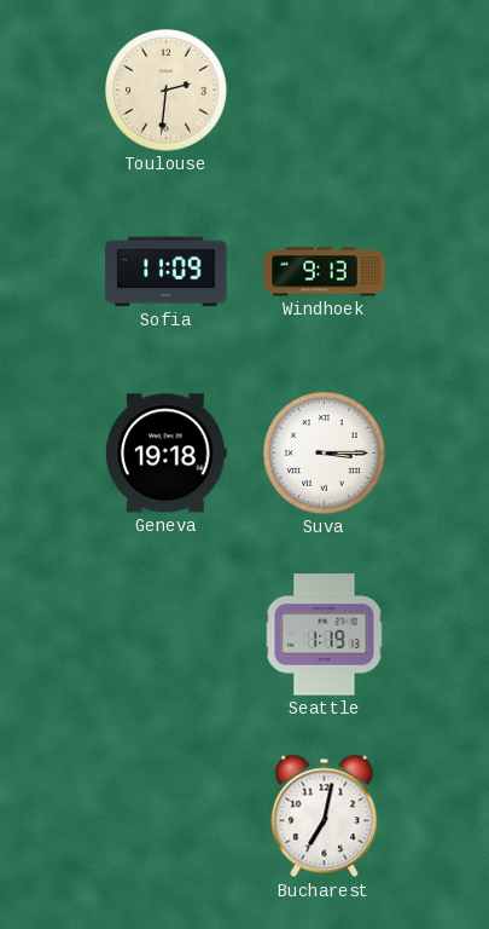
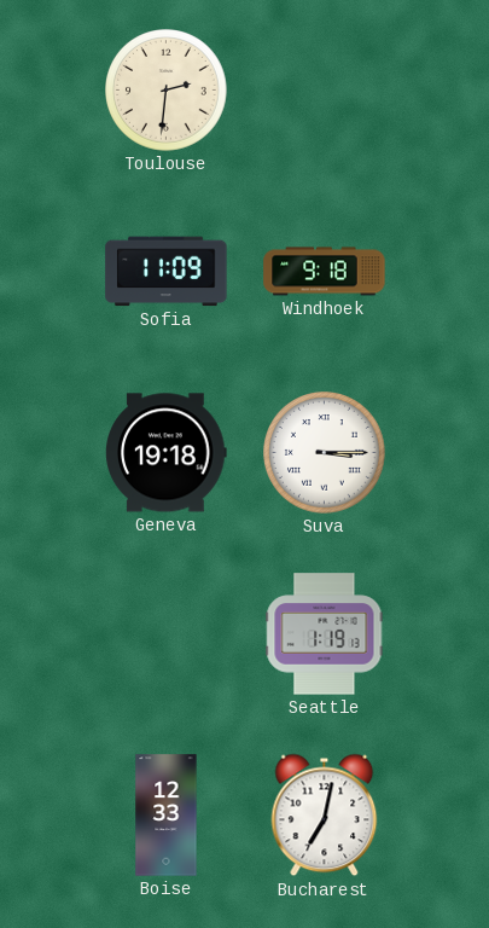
Windhoek: 9:13 -> 9:18
Boise: none -> 12:33
